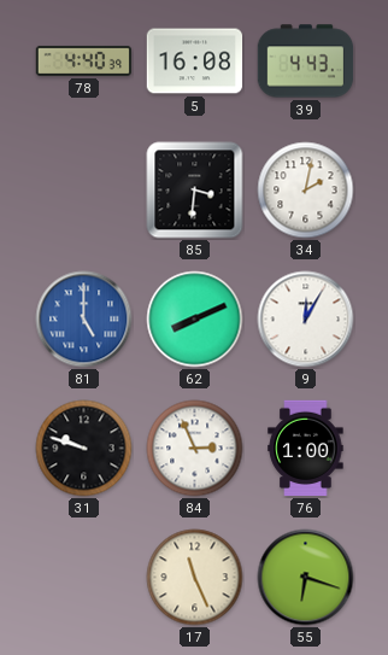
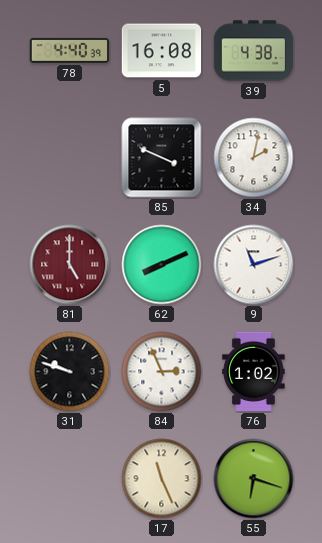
39: 4:43 -> 4:38
85: 3:31 -> 3:49
81 dial: blue -> burgundy
9: 12:05 -> 11:12
76: 1:00 -> 1:02
